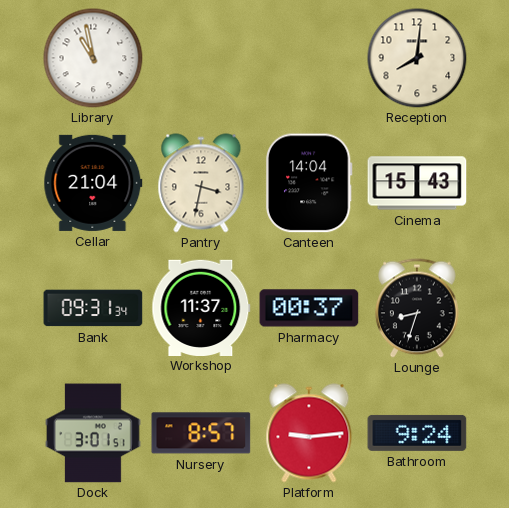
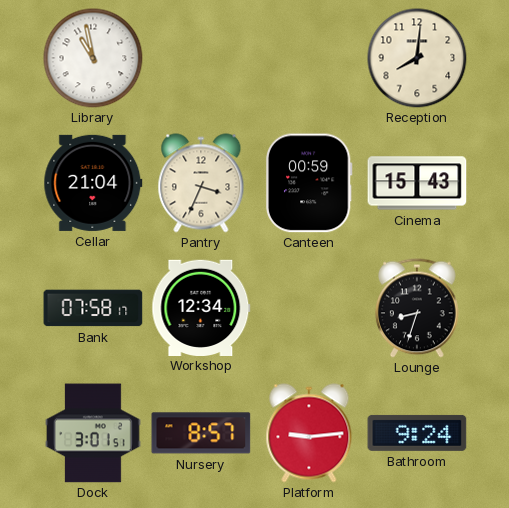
Pantry: 3:32 -> 3:34
Canteen: 14:04 -> 00:59
Bank: 09:31 -> 07:58
Workshop: 11:37 -> 12:34
Pharmacy: 00:37 -> none
